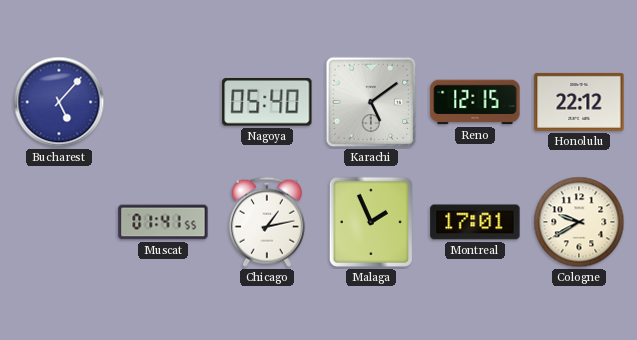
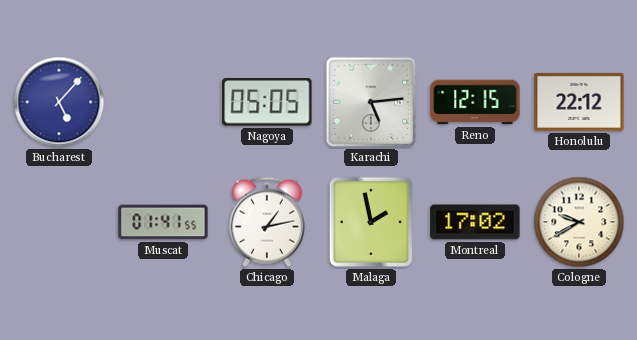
Nagoya: 05:40 -> 05:05
Karachi: 5:09 -> 5:14
Malaga: 1:56 -> 1:58
Montreal: 17:01 -> 17:02
